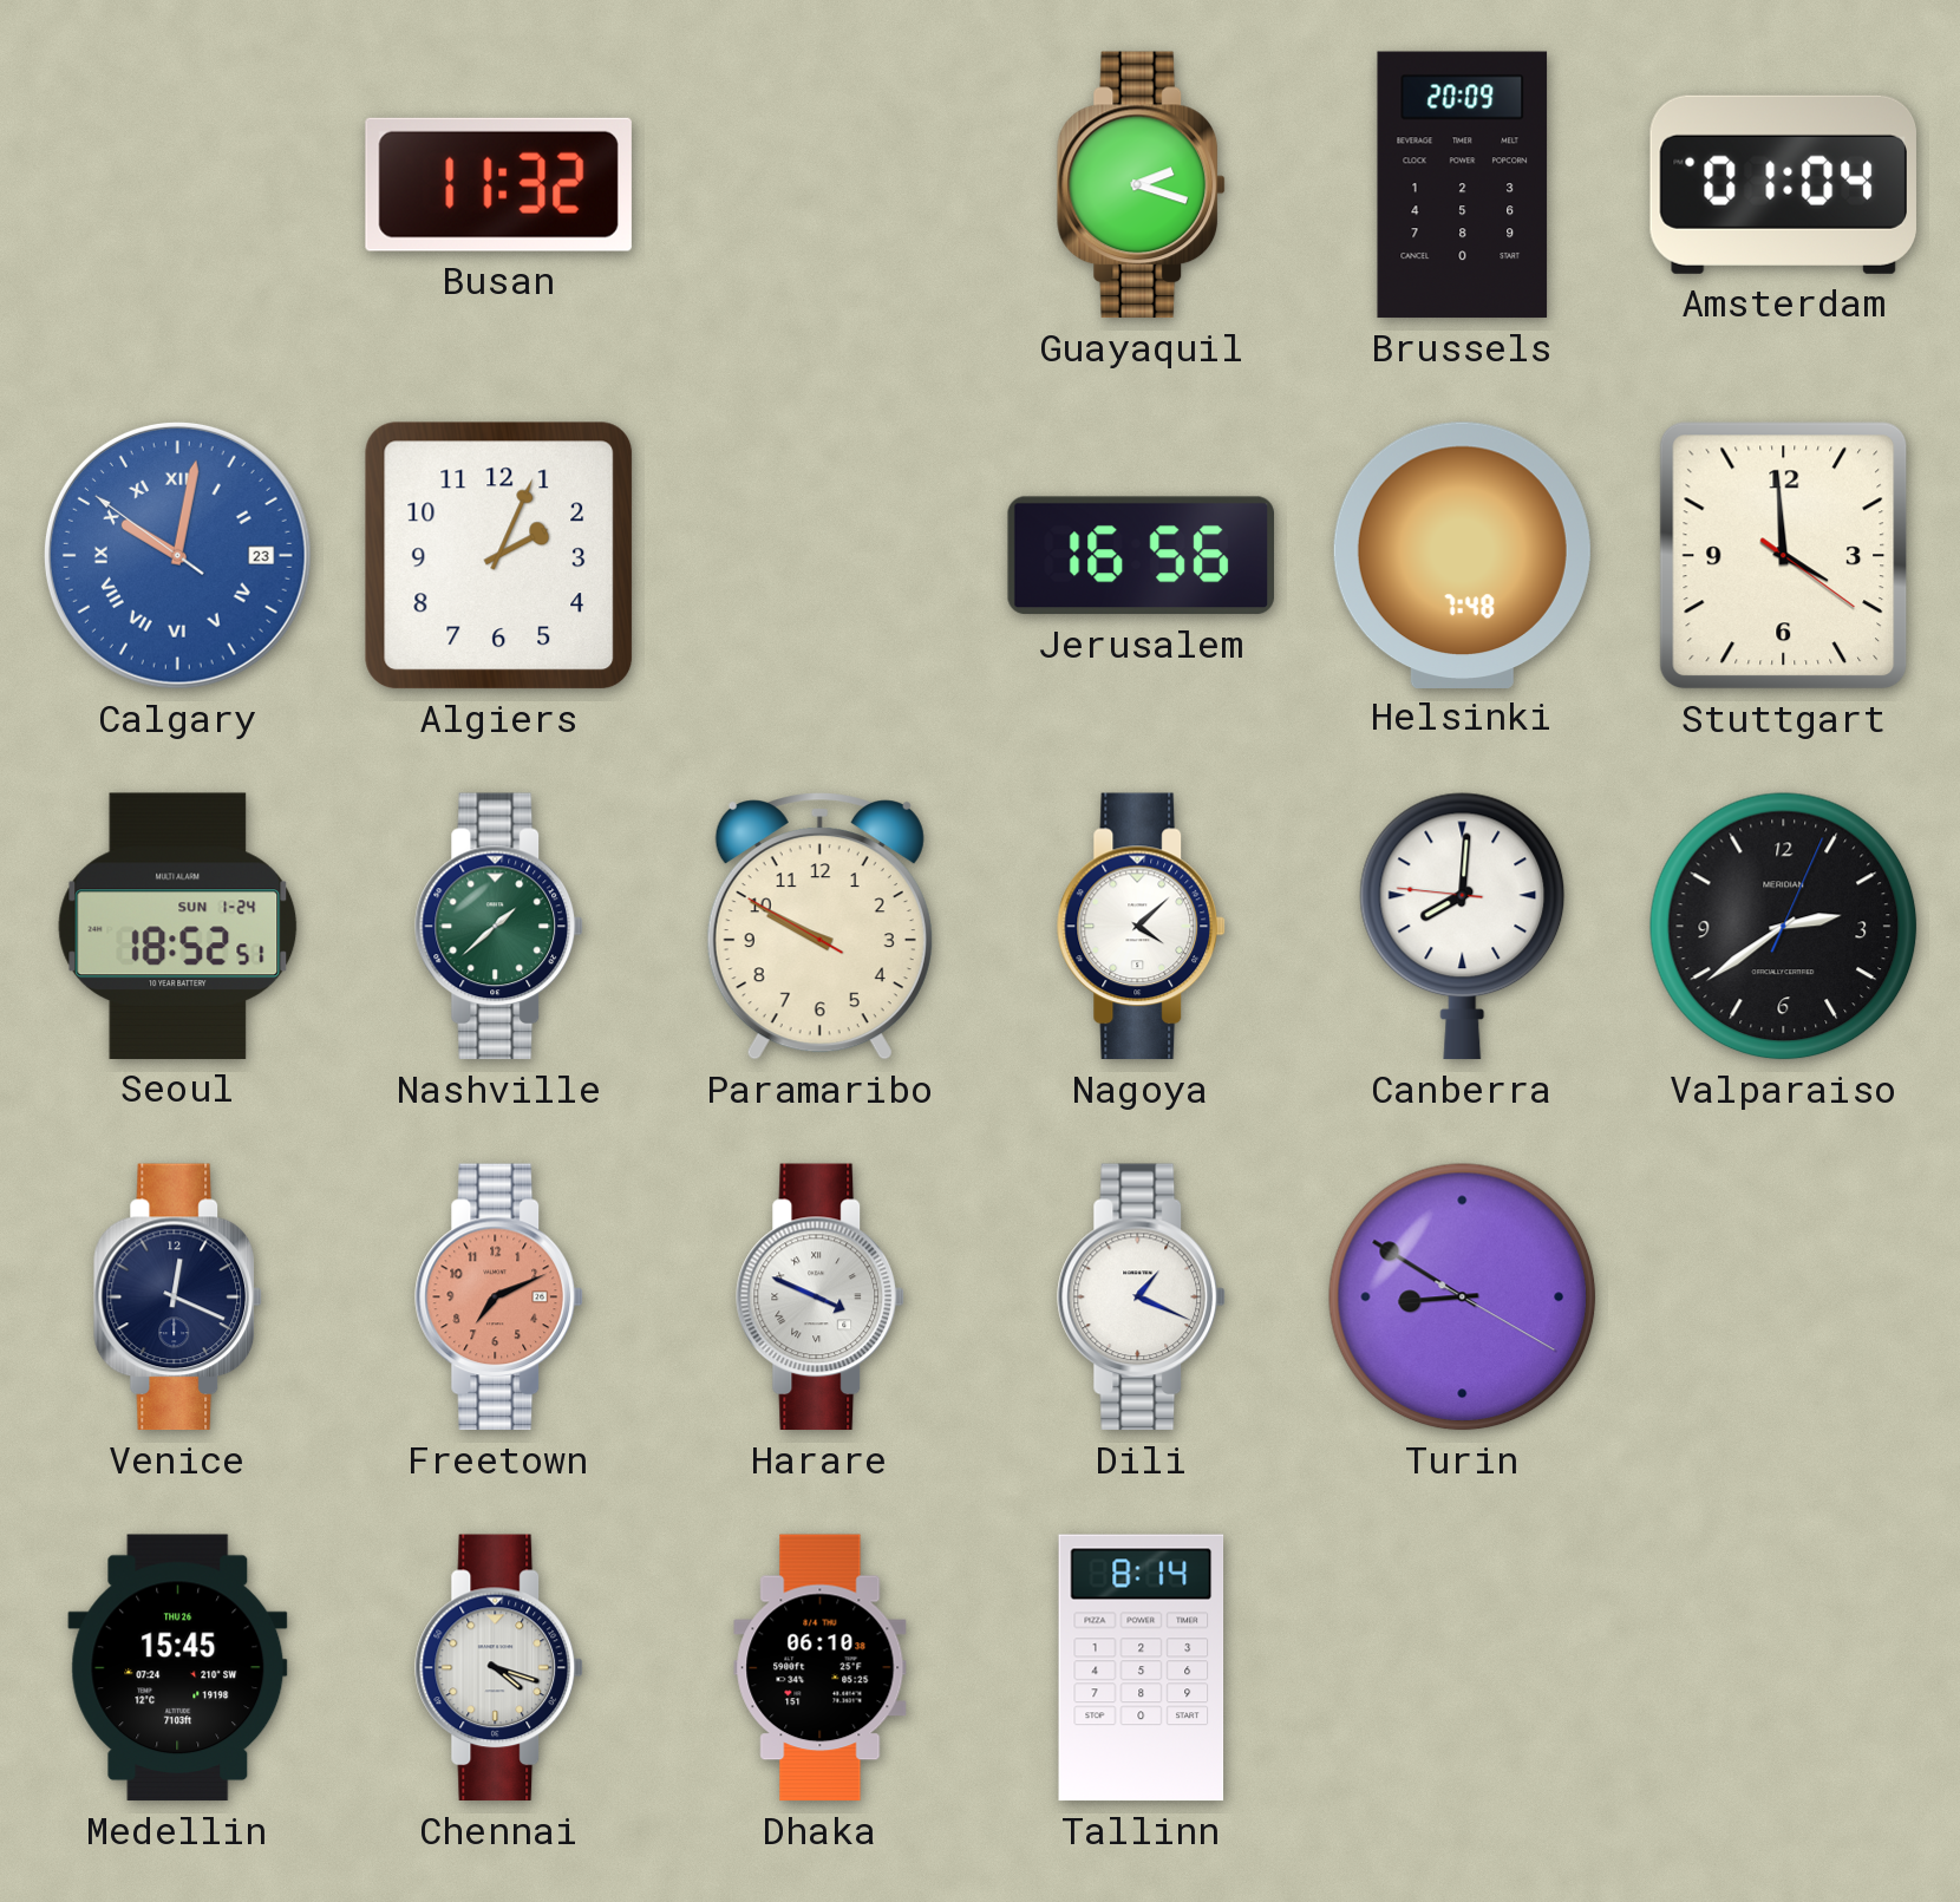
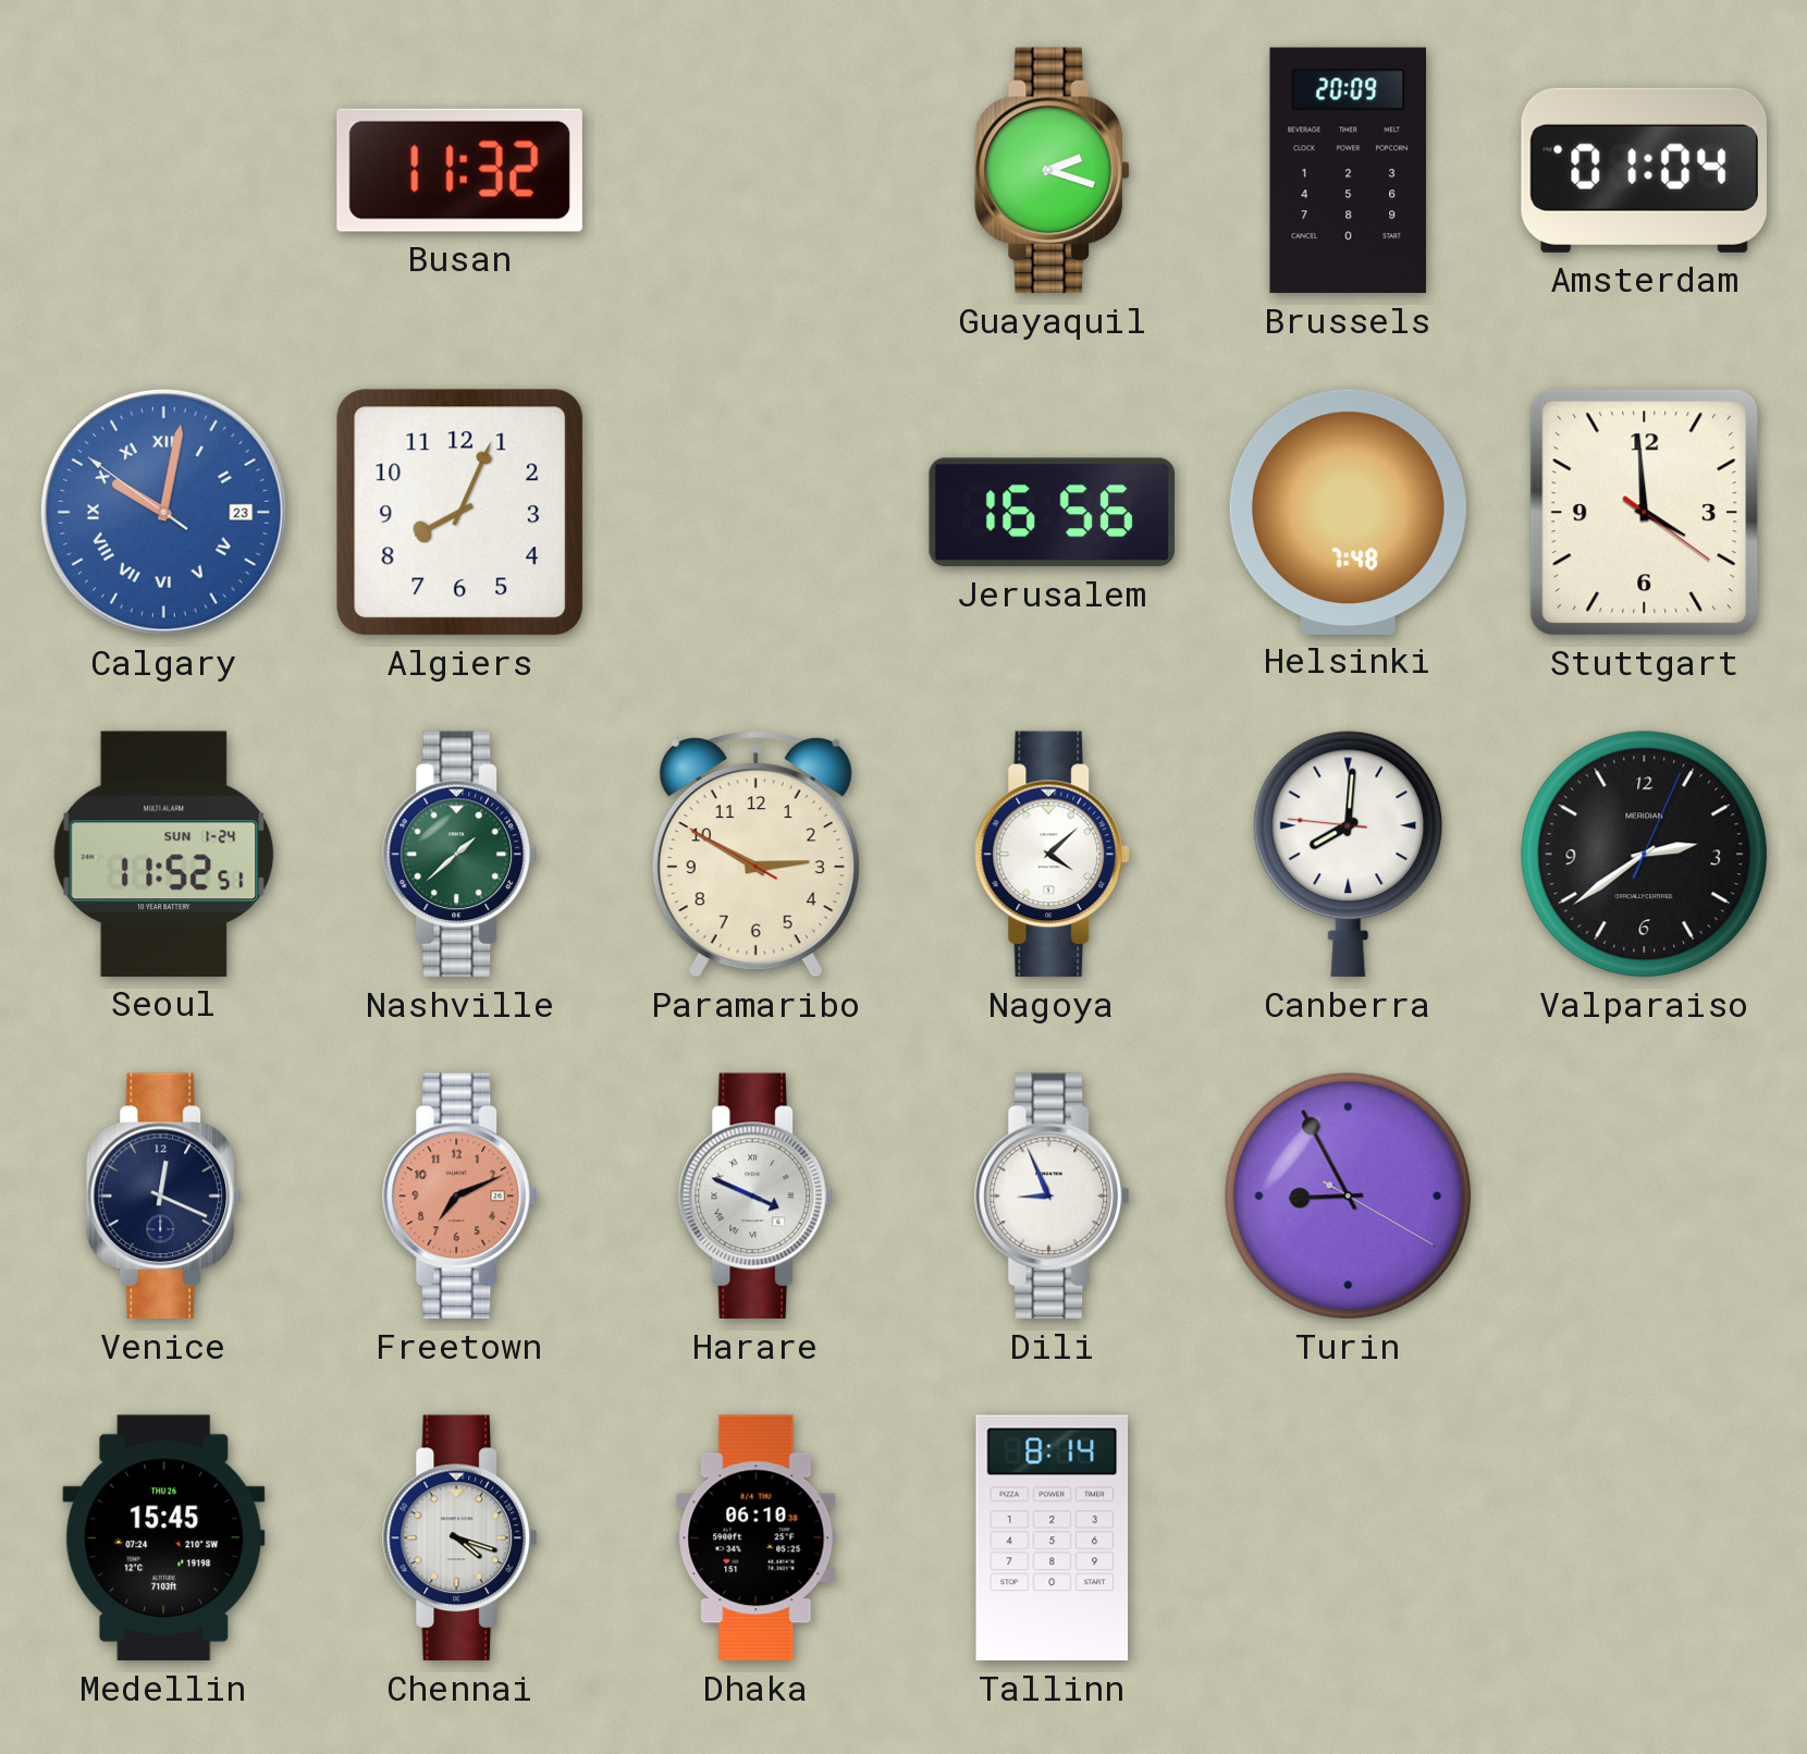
Algiers: 2:04 -> 8:04
Seoul: 18:52 -> 11:52
Paramaribo: 9:49 -> 2:49
Dili: 1:19 -> 8:56
Turin: 8:50 -> 8:55
